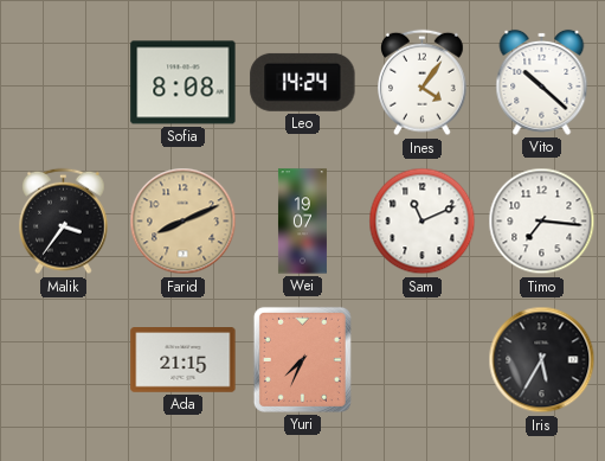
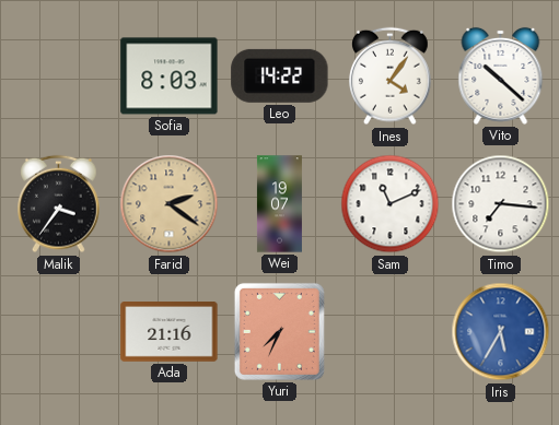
Sofia: 8:08 -> 8:03
Leo: 14:24 -> 14:22
Farid: 8:11 -> 2:21
Ada: 21:15 -> 21:16
Iris dial: black -> blue
